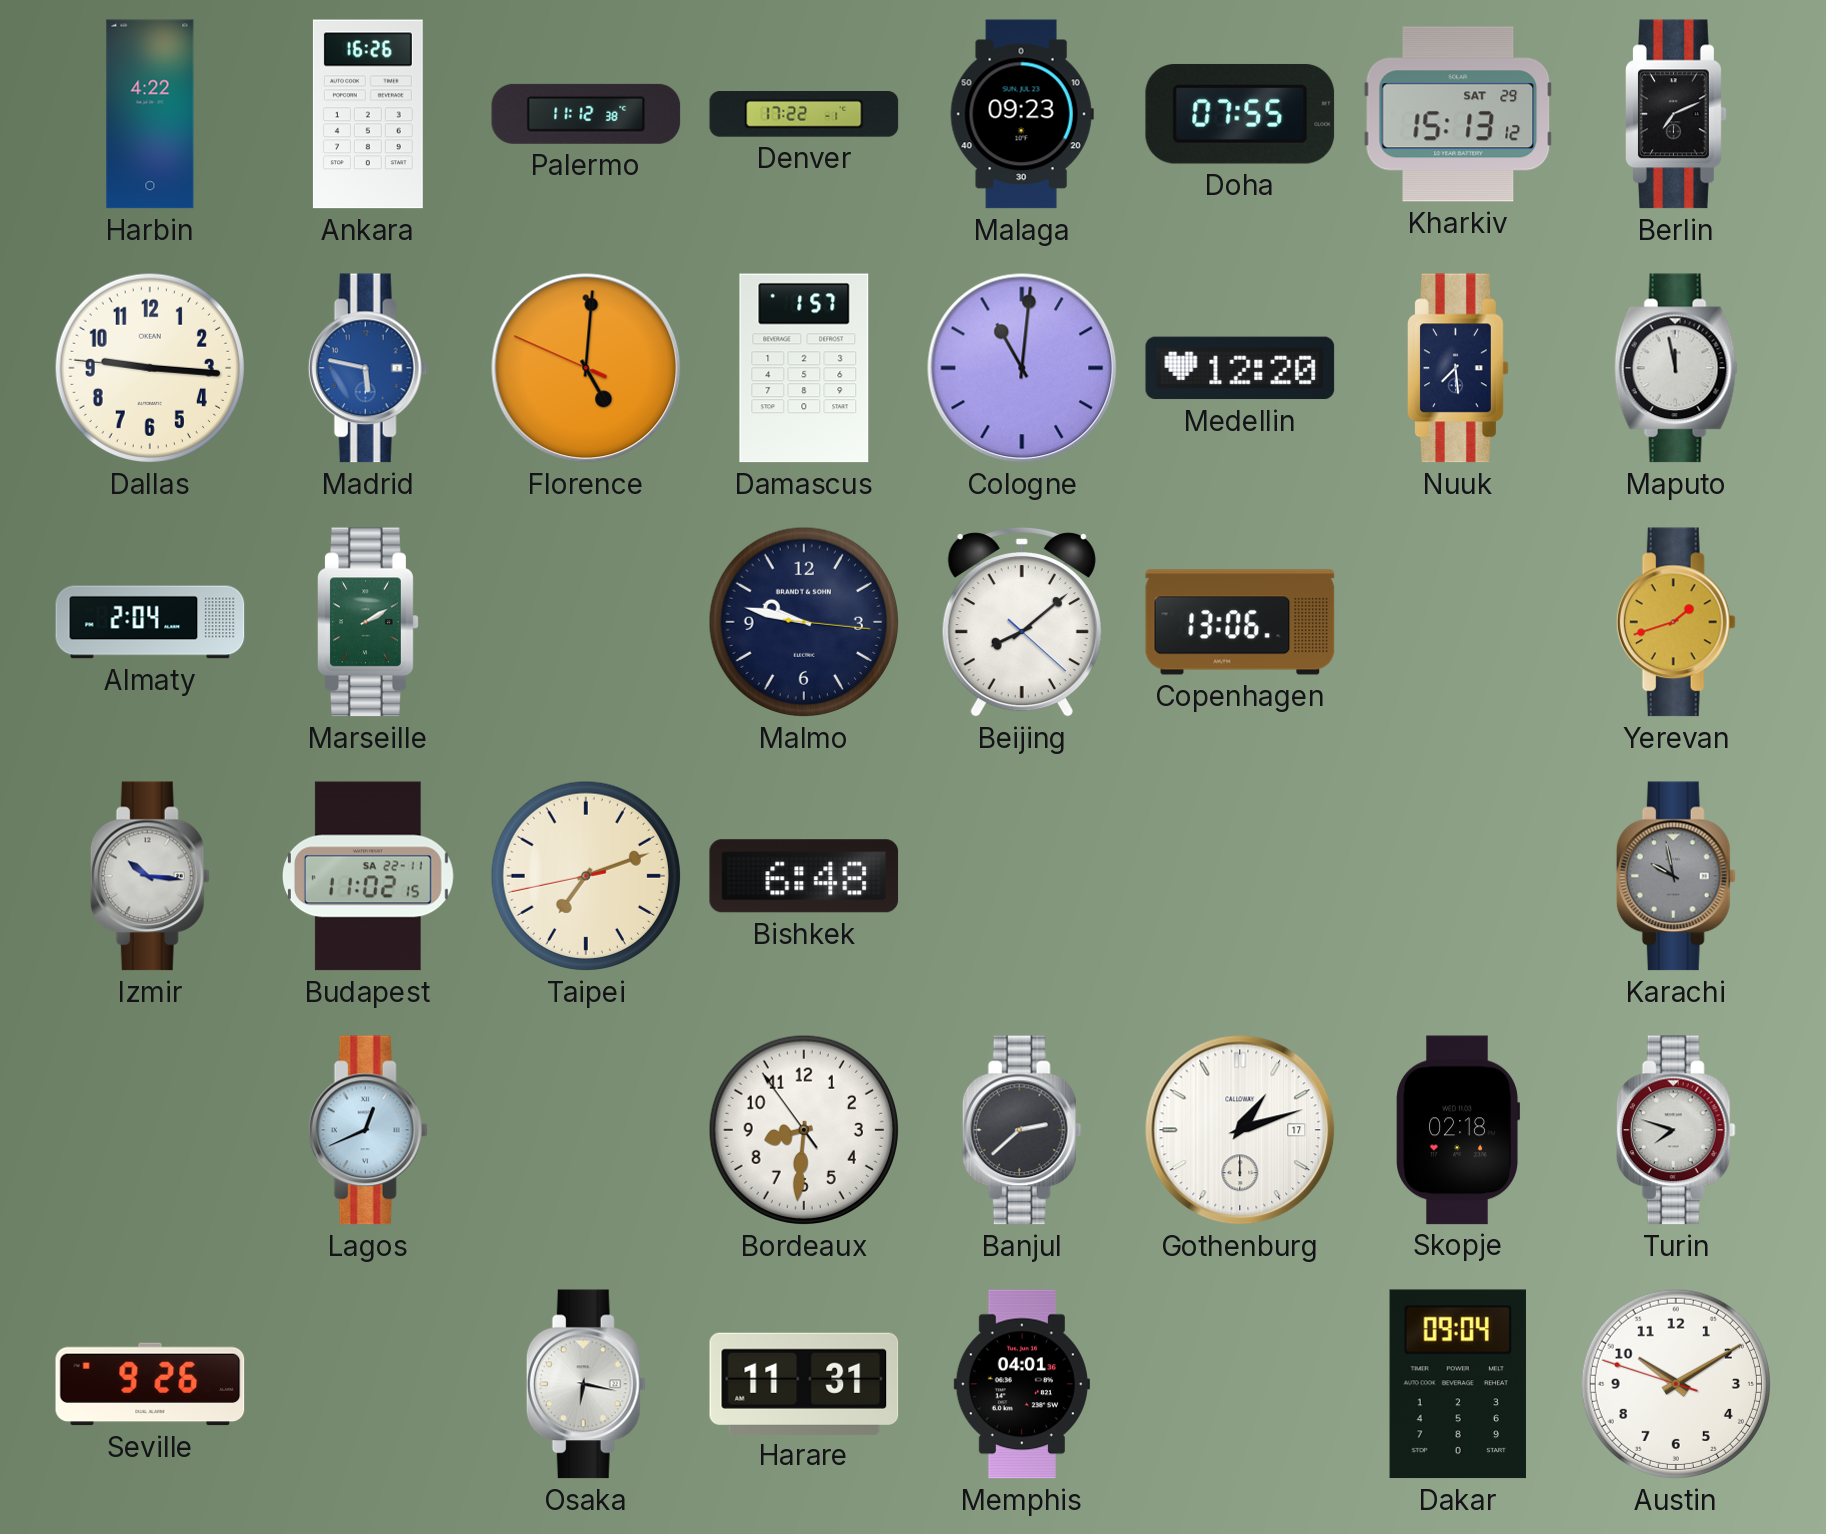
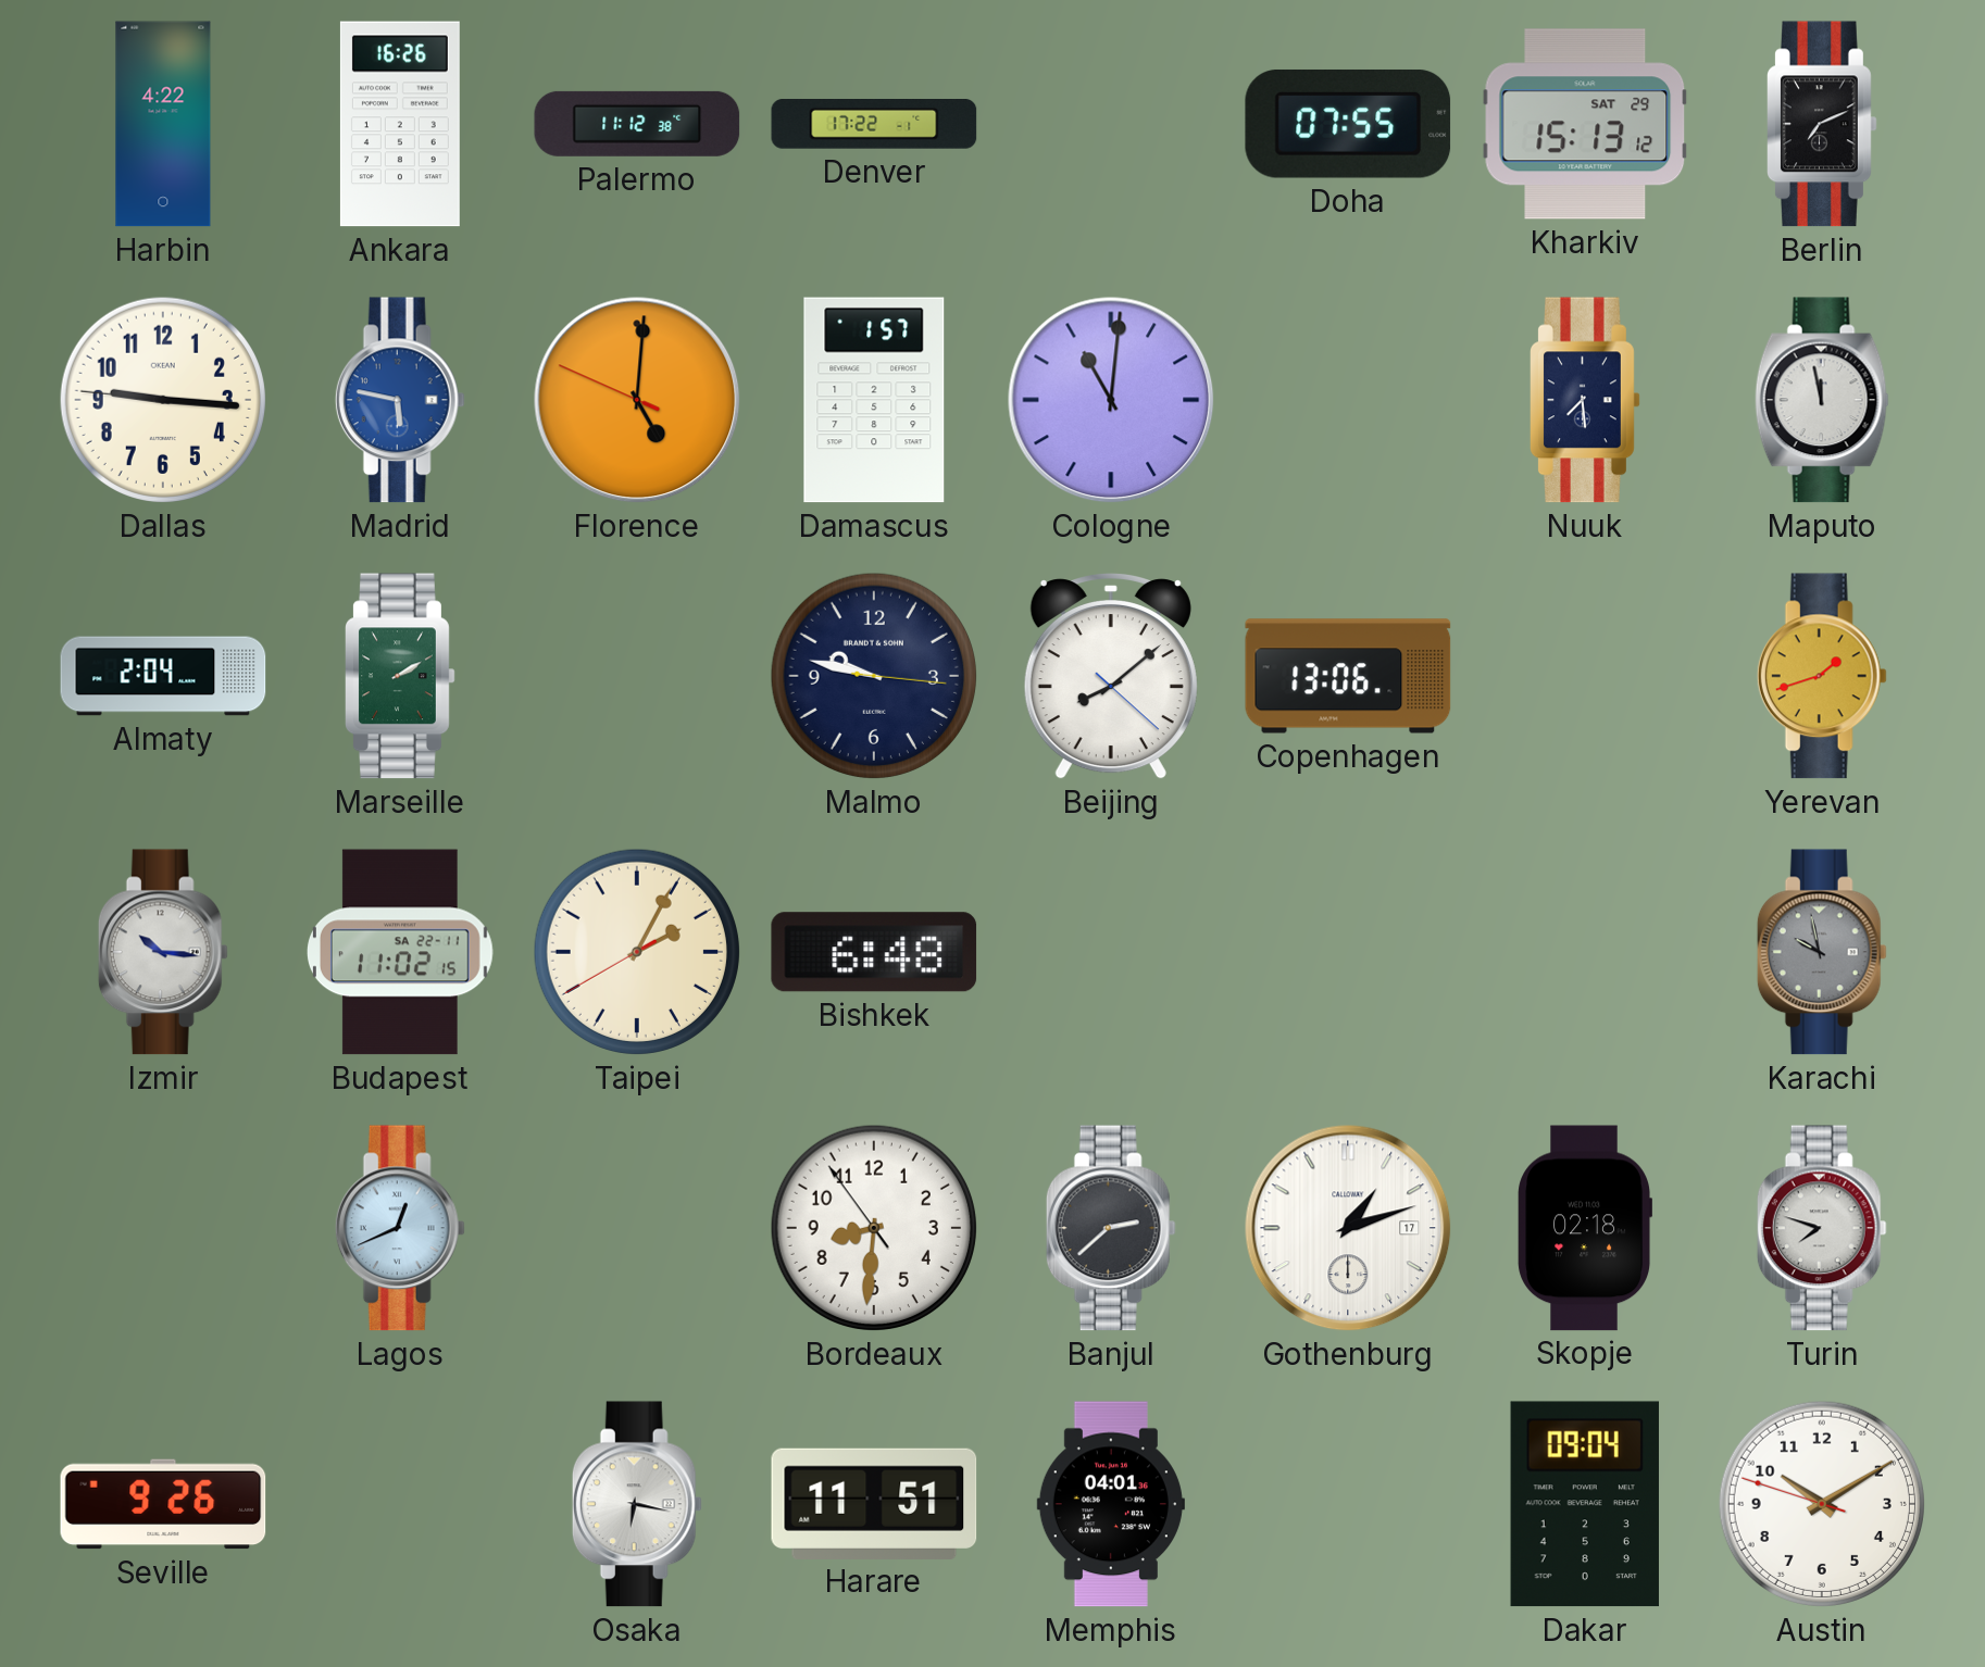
Malaga: 09:23 -> none
Medellin: 12:20 -> none
Taipei: 7:11 -> 2:04
Harare: 11:31 -> 11:51
